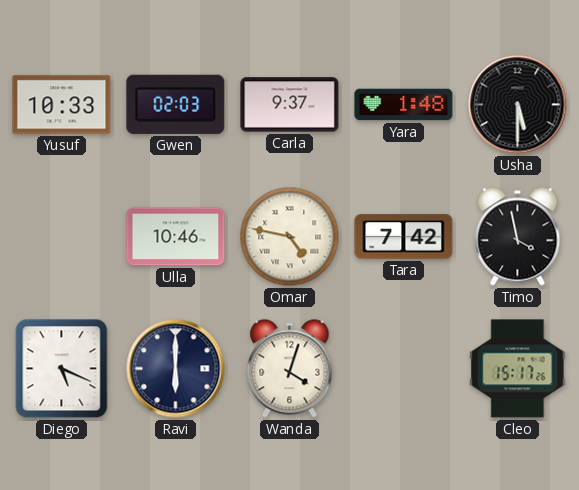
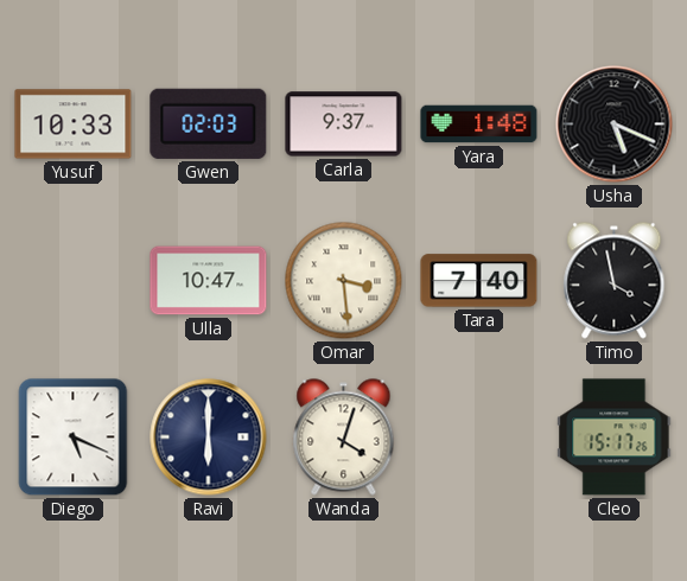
Usha: 5:30 -> 5:19
Ulla: 10:46 -> 10:47
Omar: 4:47 -> 3:29
Tara: 7:42 -> 7:40
